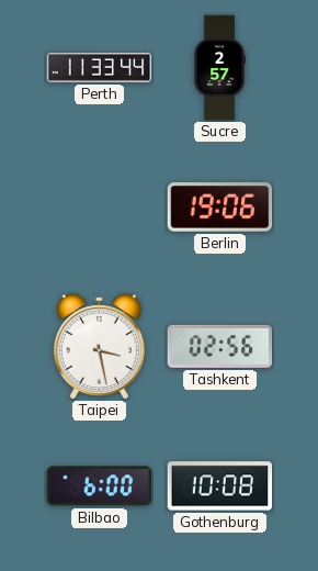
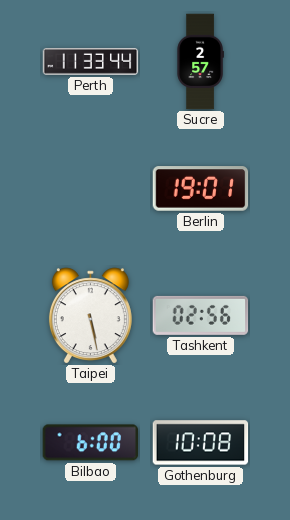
Berlin: 19:06 -> 19:01
Taipei: 3:28 -> 5:28
